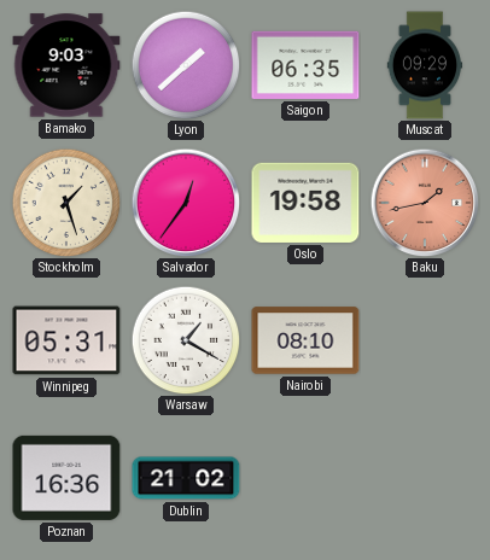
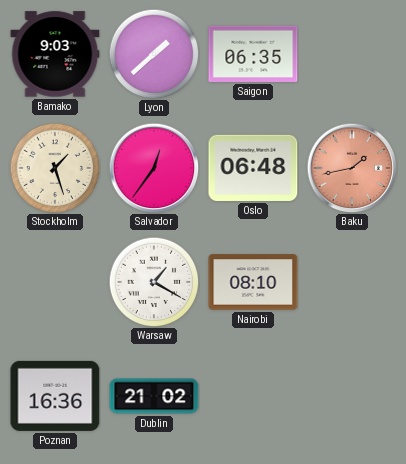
Muscat: 09:29 -> none
Oslo: 19:58 -> 06:48
Winnipeg: 05:31 -> none
